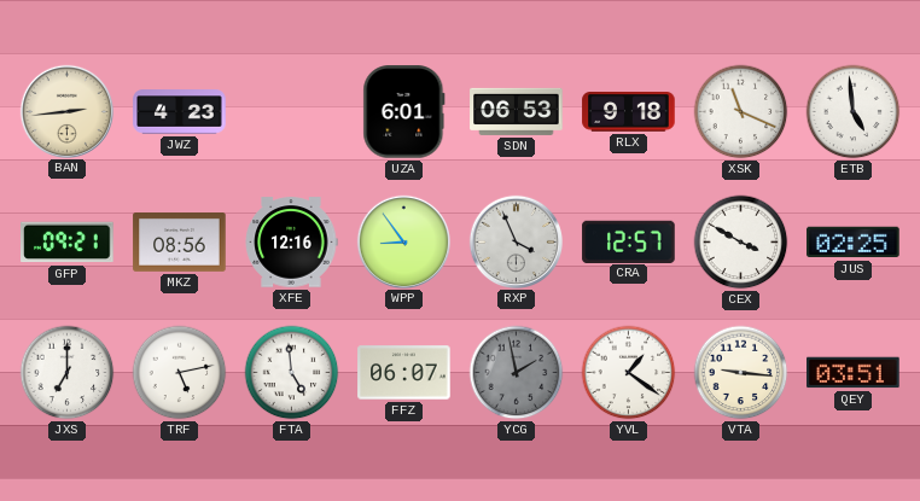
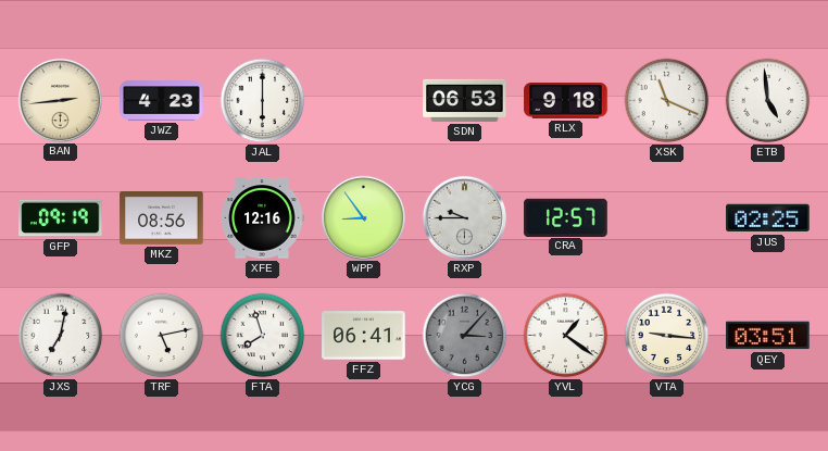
JAL: none -> 6:00
UZA: 6:01 -> none
GFP: 09:21 -> 09:19
RXP: 3:56 -> 9:45
CEX: 3:50 -> none
JXS: 7:00 -> 7:02
FTA: 4:59 -> 7:57
FFZ: 06:07 -> 06:41
YCG: 1:58 -> 3:07
